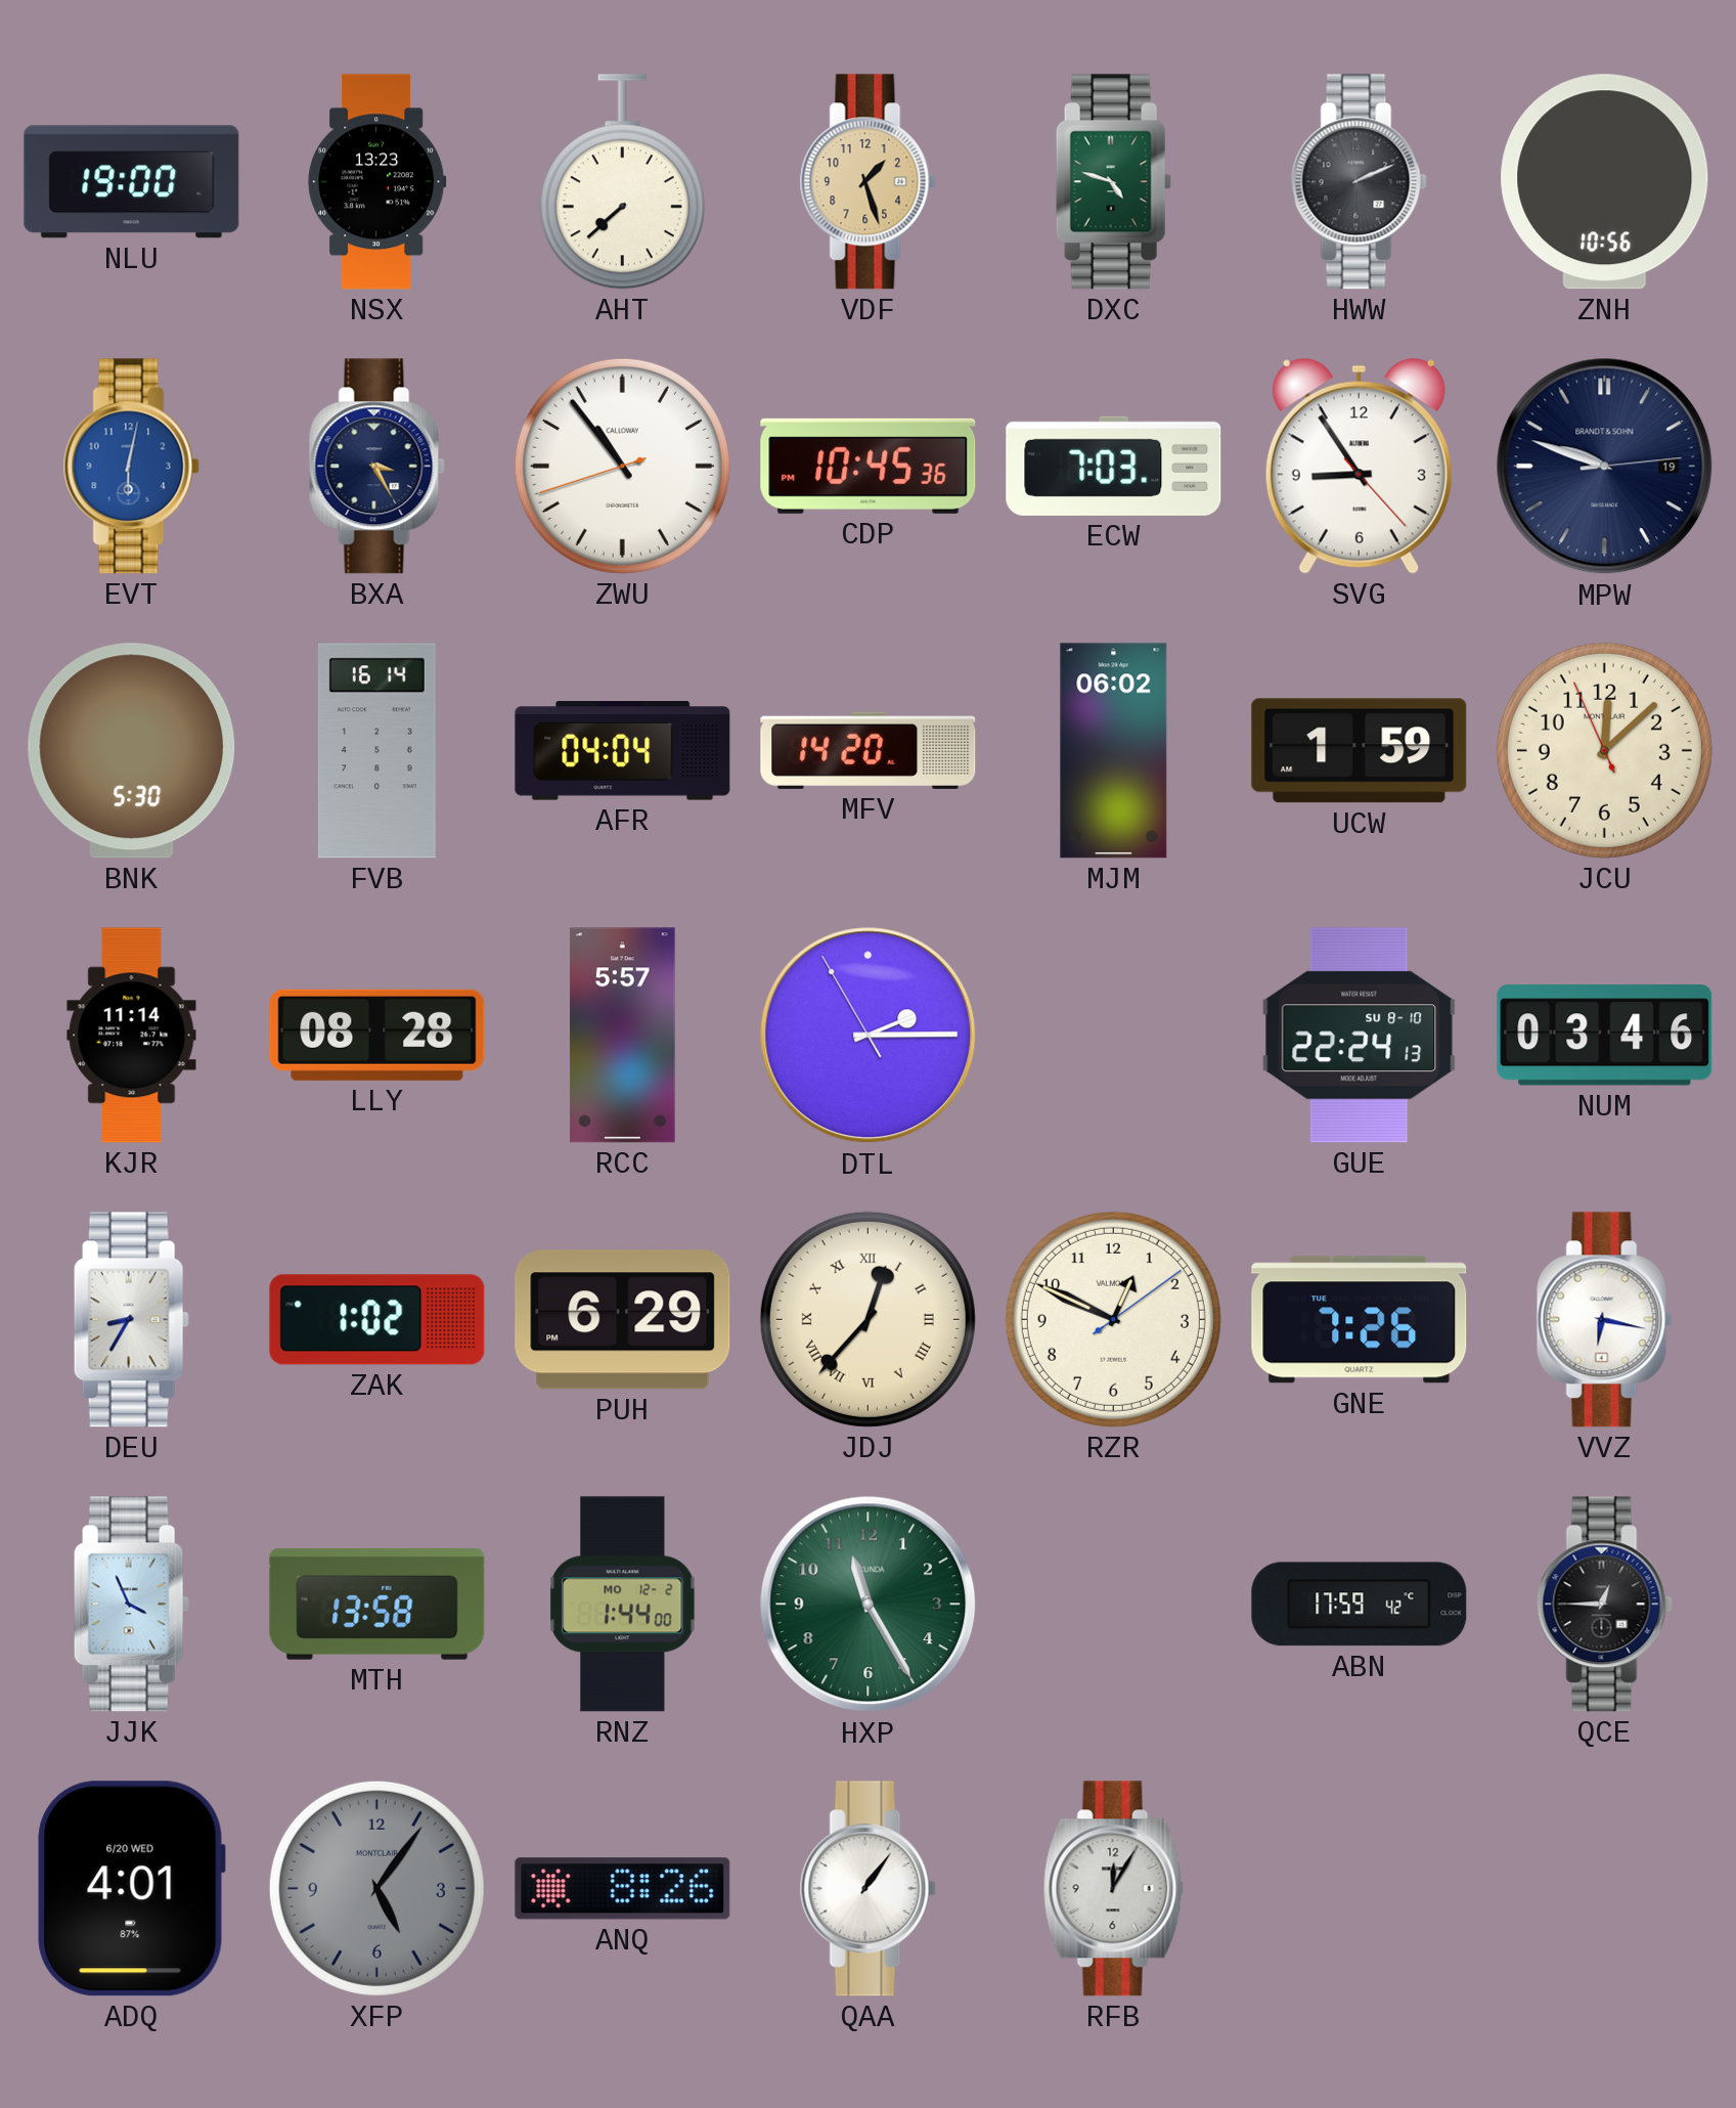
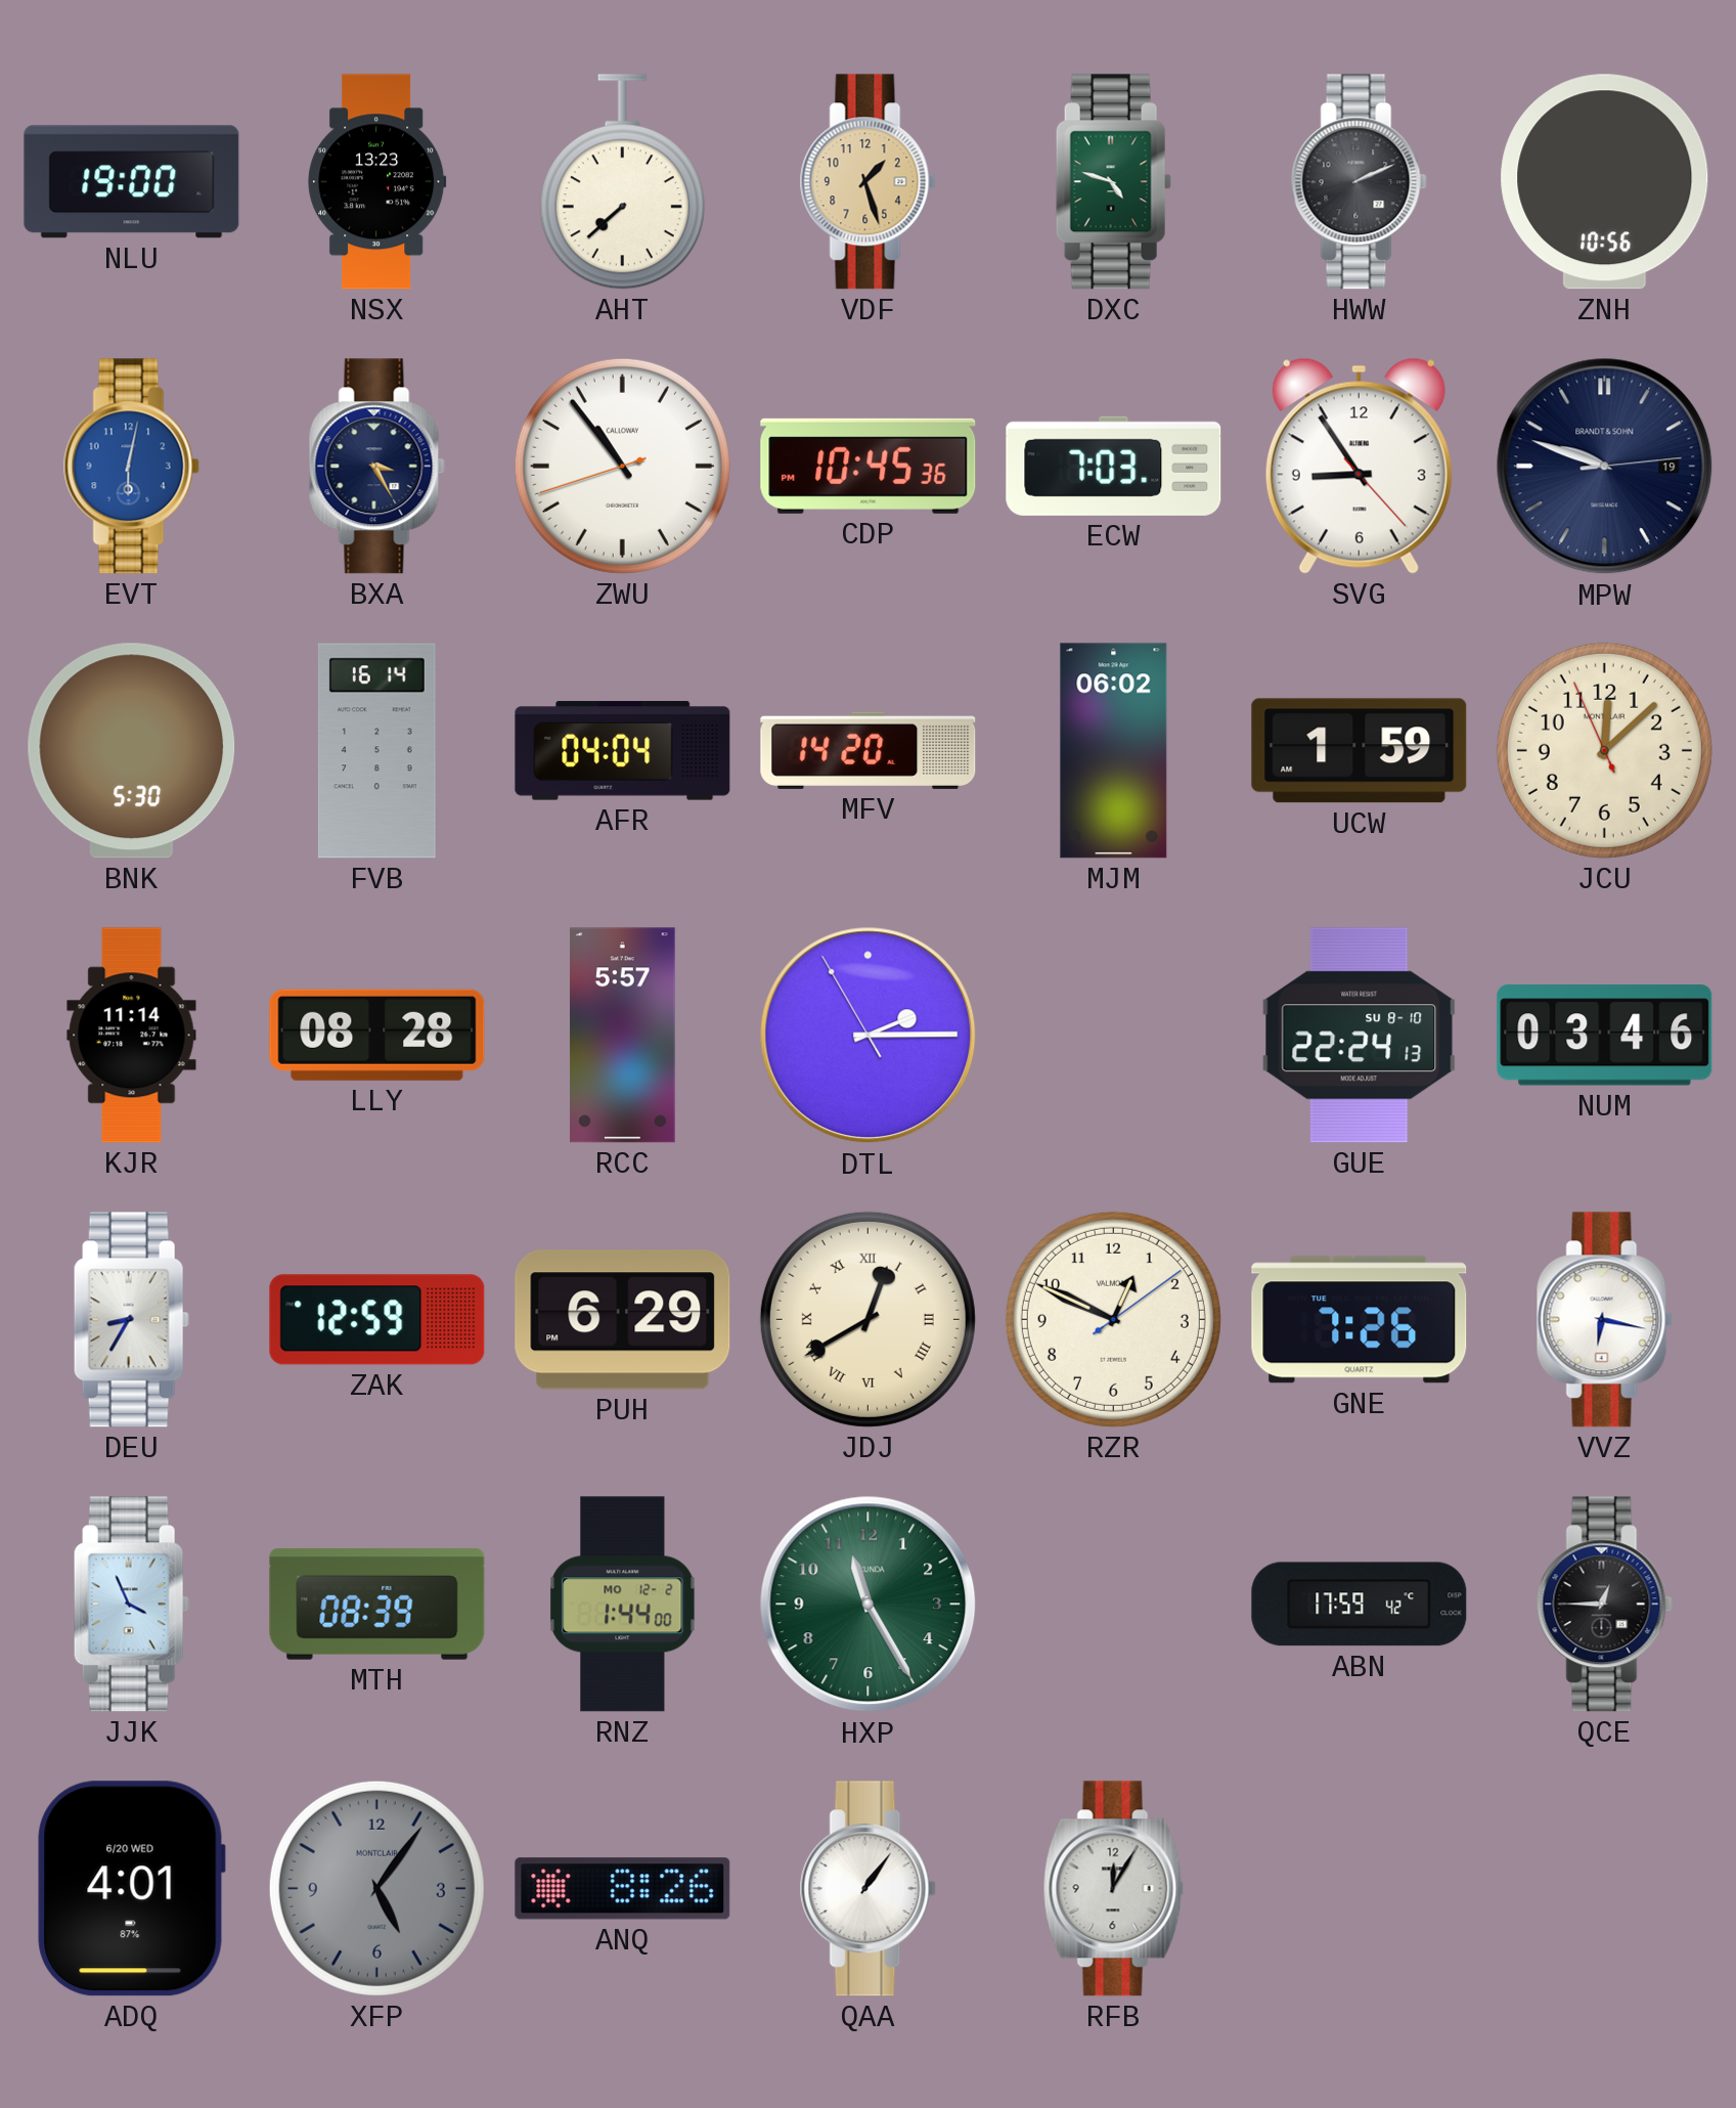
ZAK: 1:02 -> 12:59
JDJ: 12:37 -> 12:40
MTH: 13:58 -> 08:39
